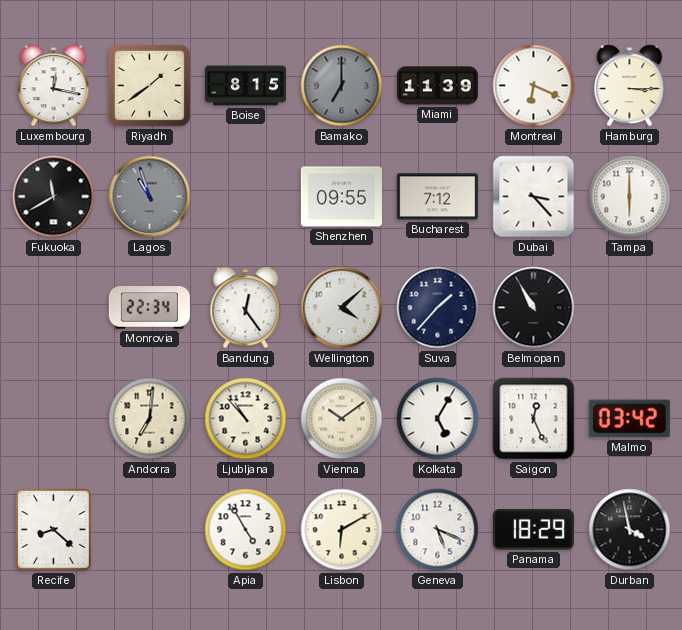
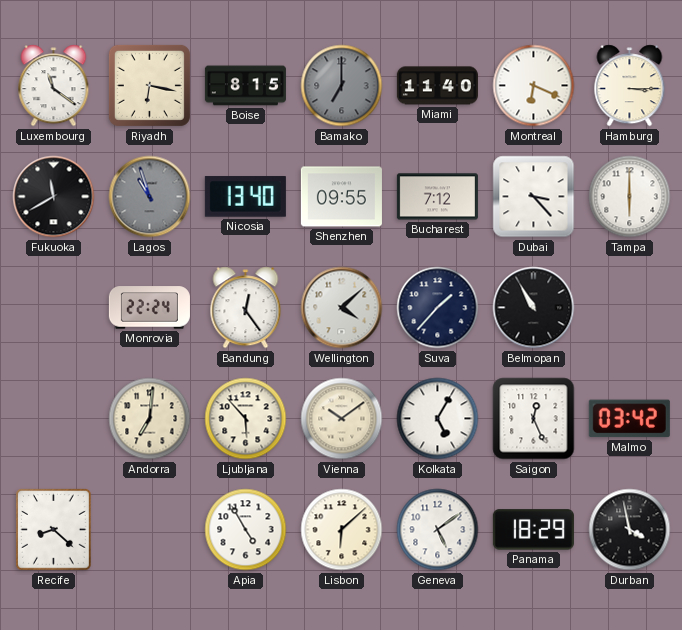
Luxembourg: 12:17 -> 11:21
Riyadh: 1:39 -> 6:17
Miami: 11:39 -> 11:40
Nicosia: none -> 13:40
Monrovia: 22:34 -> 22:24
Ljubljana: 10:53 -> 5:53
Lisbon: 6:10 -> 6:08
Geneva: 5:19 -> 5:09
